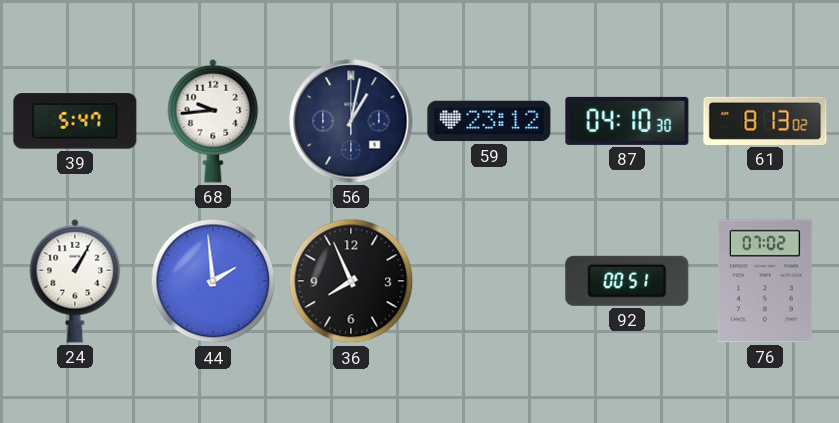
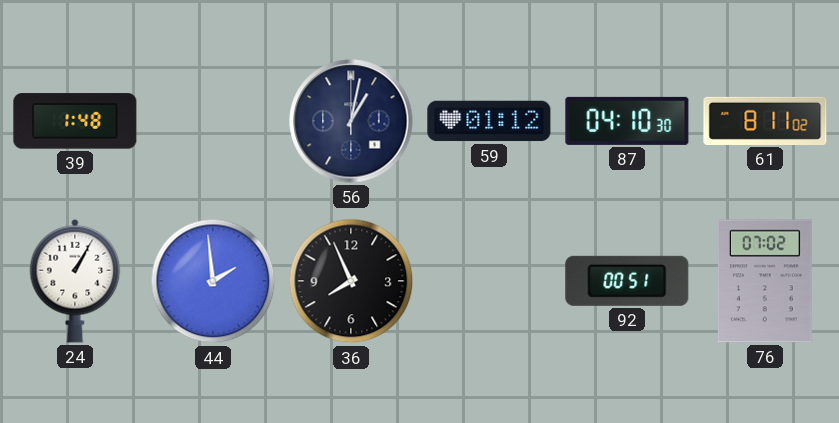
39: 5:47 -> 1:48
68: 9:44 -> none
59: 23:12 -> 01:12
61: 8:13 -> 8:11
